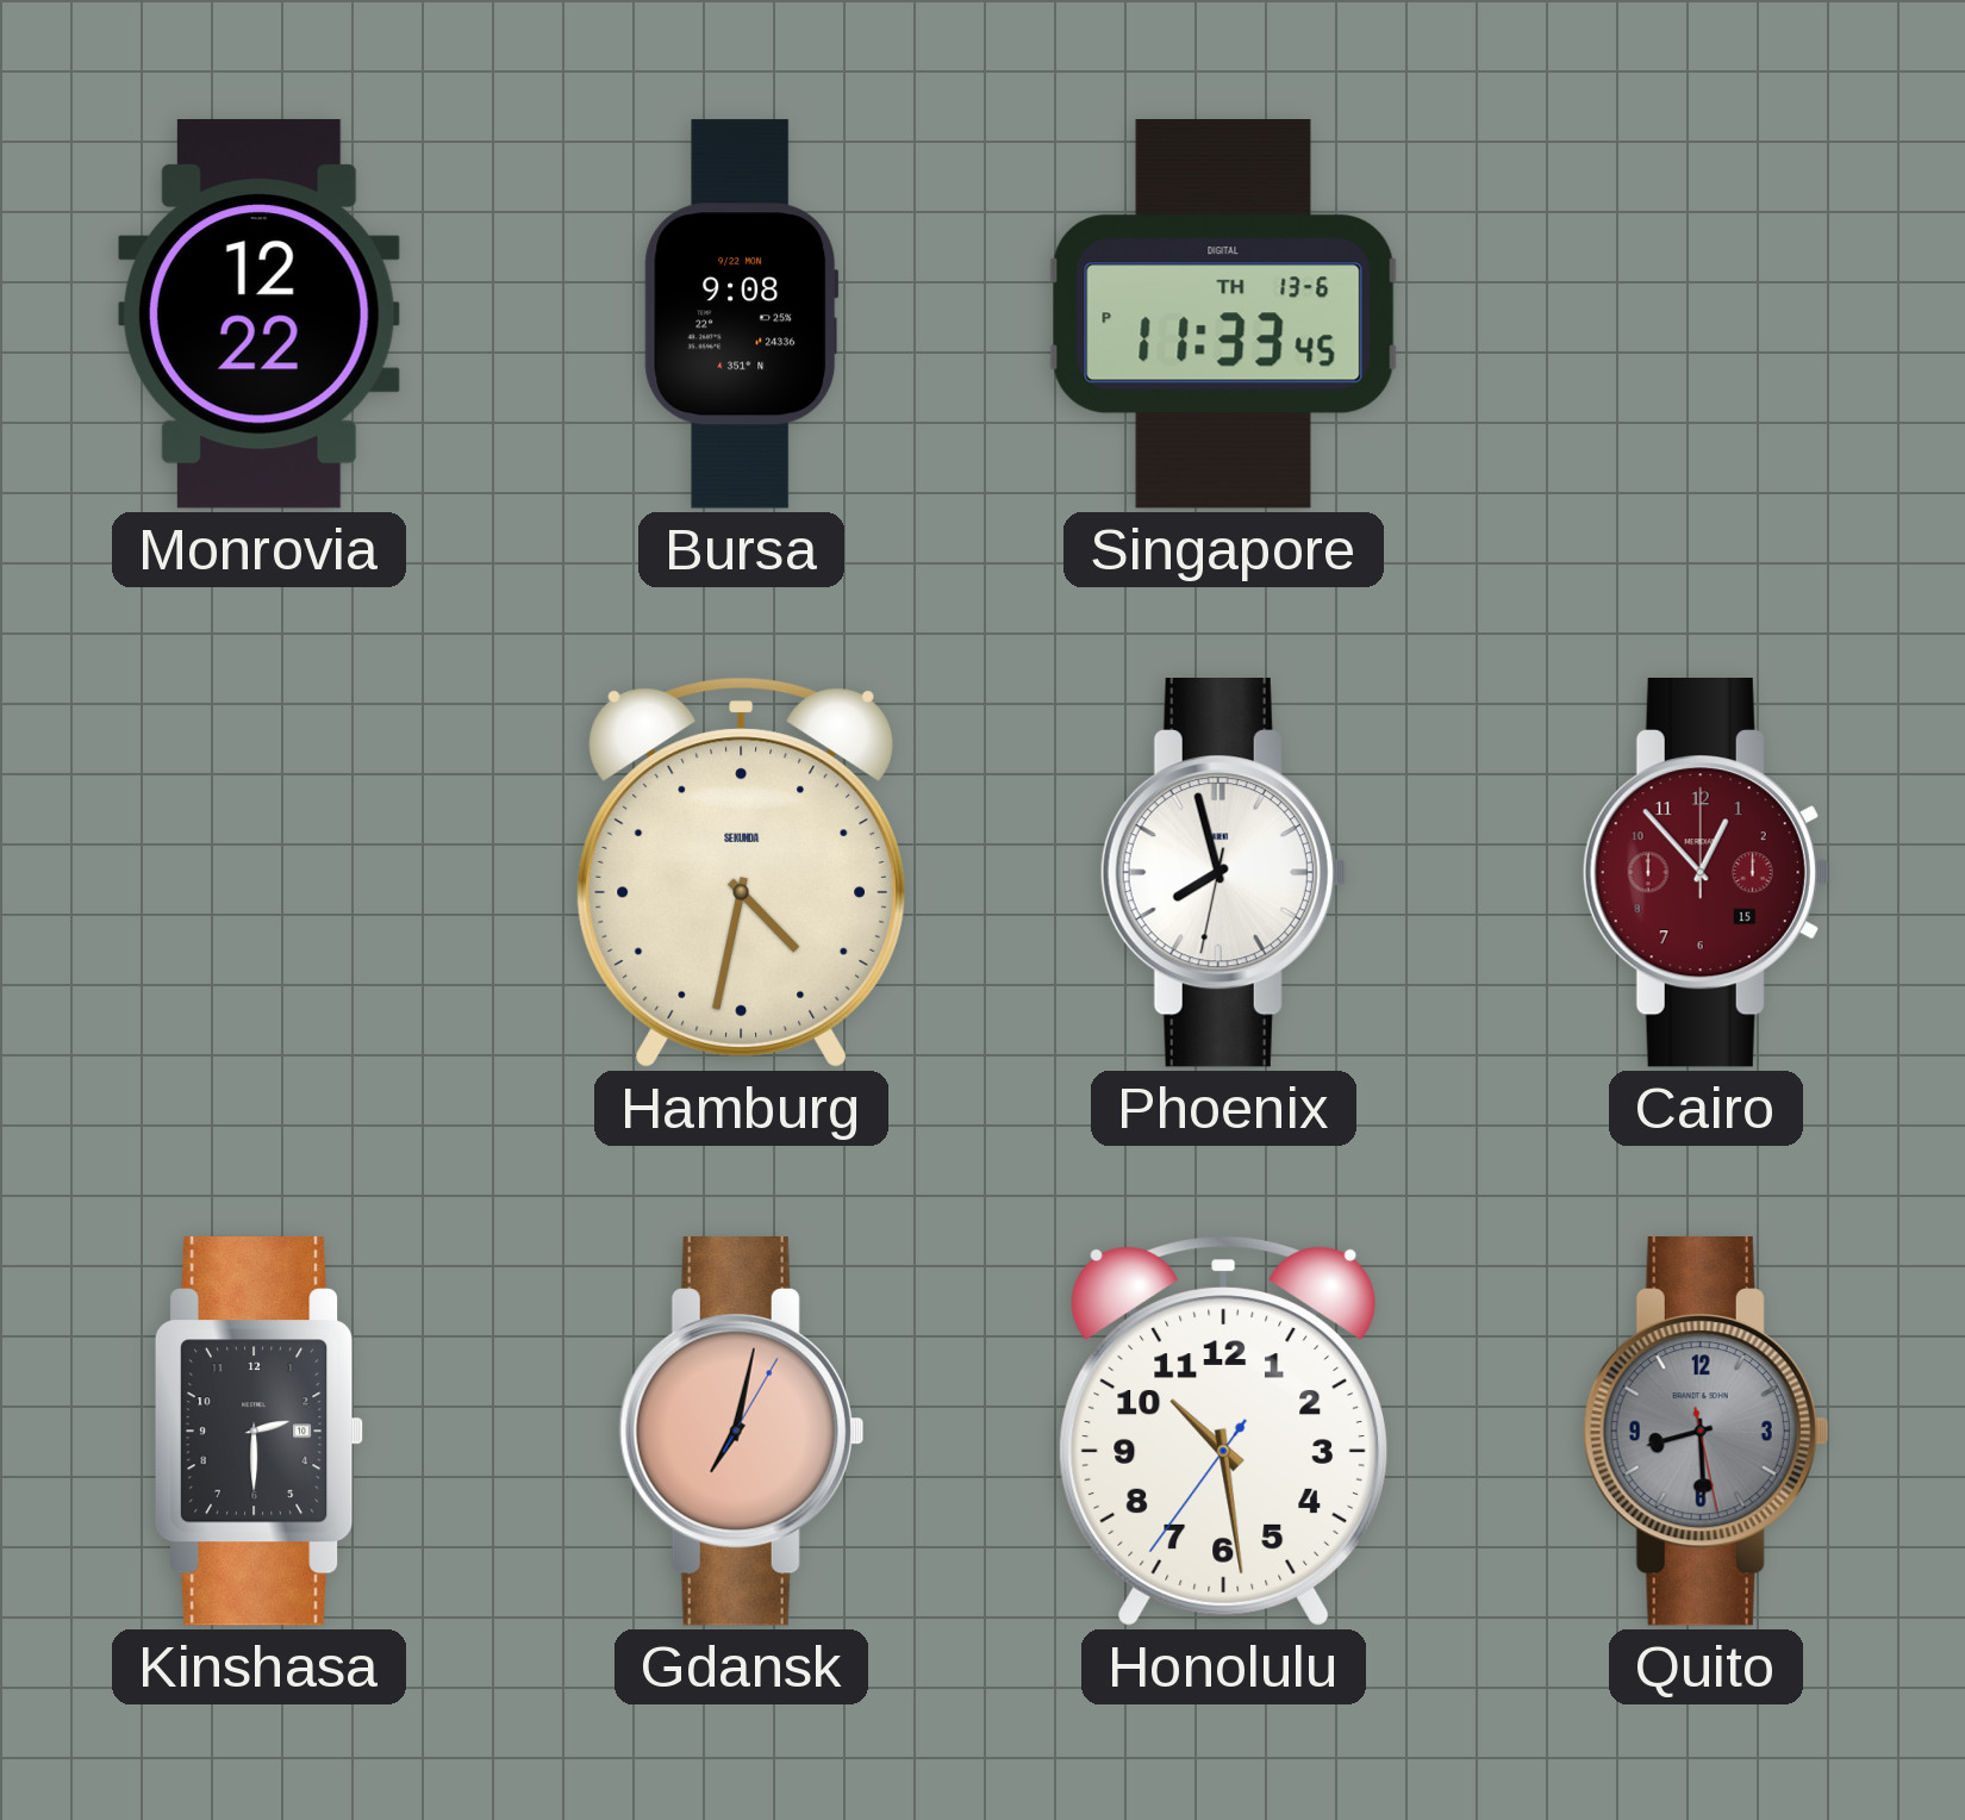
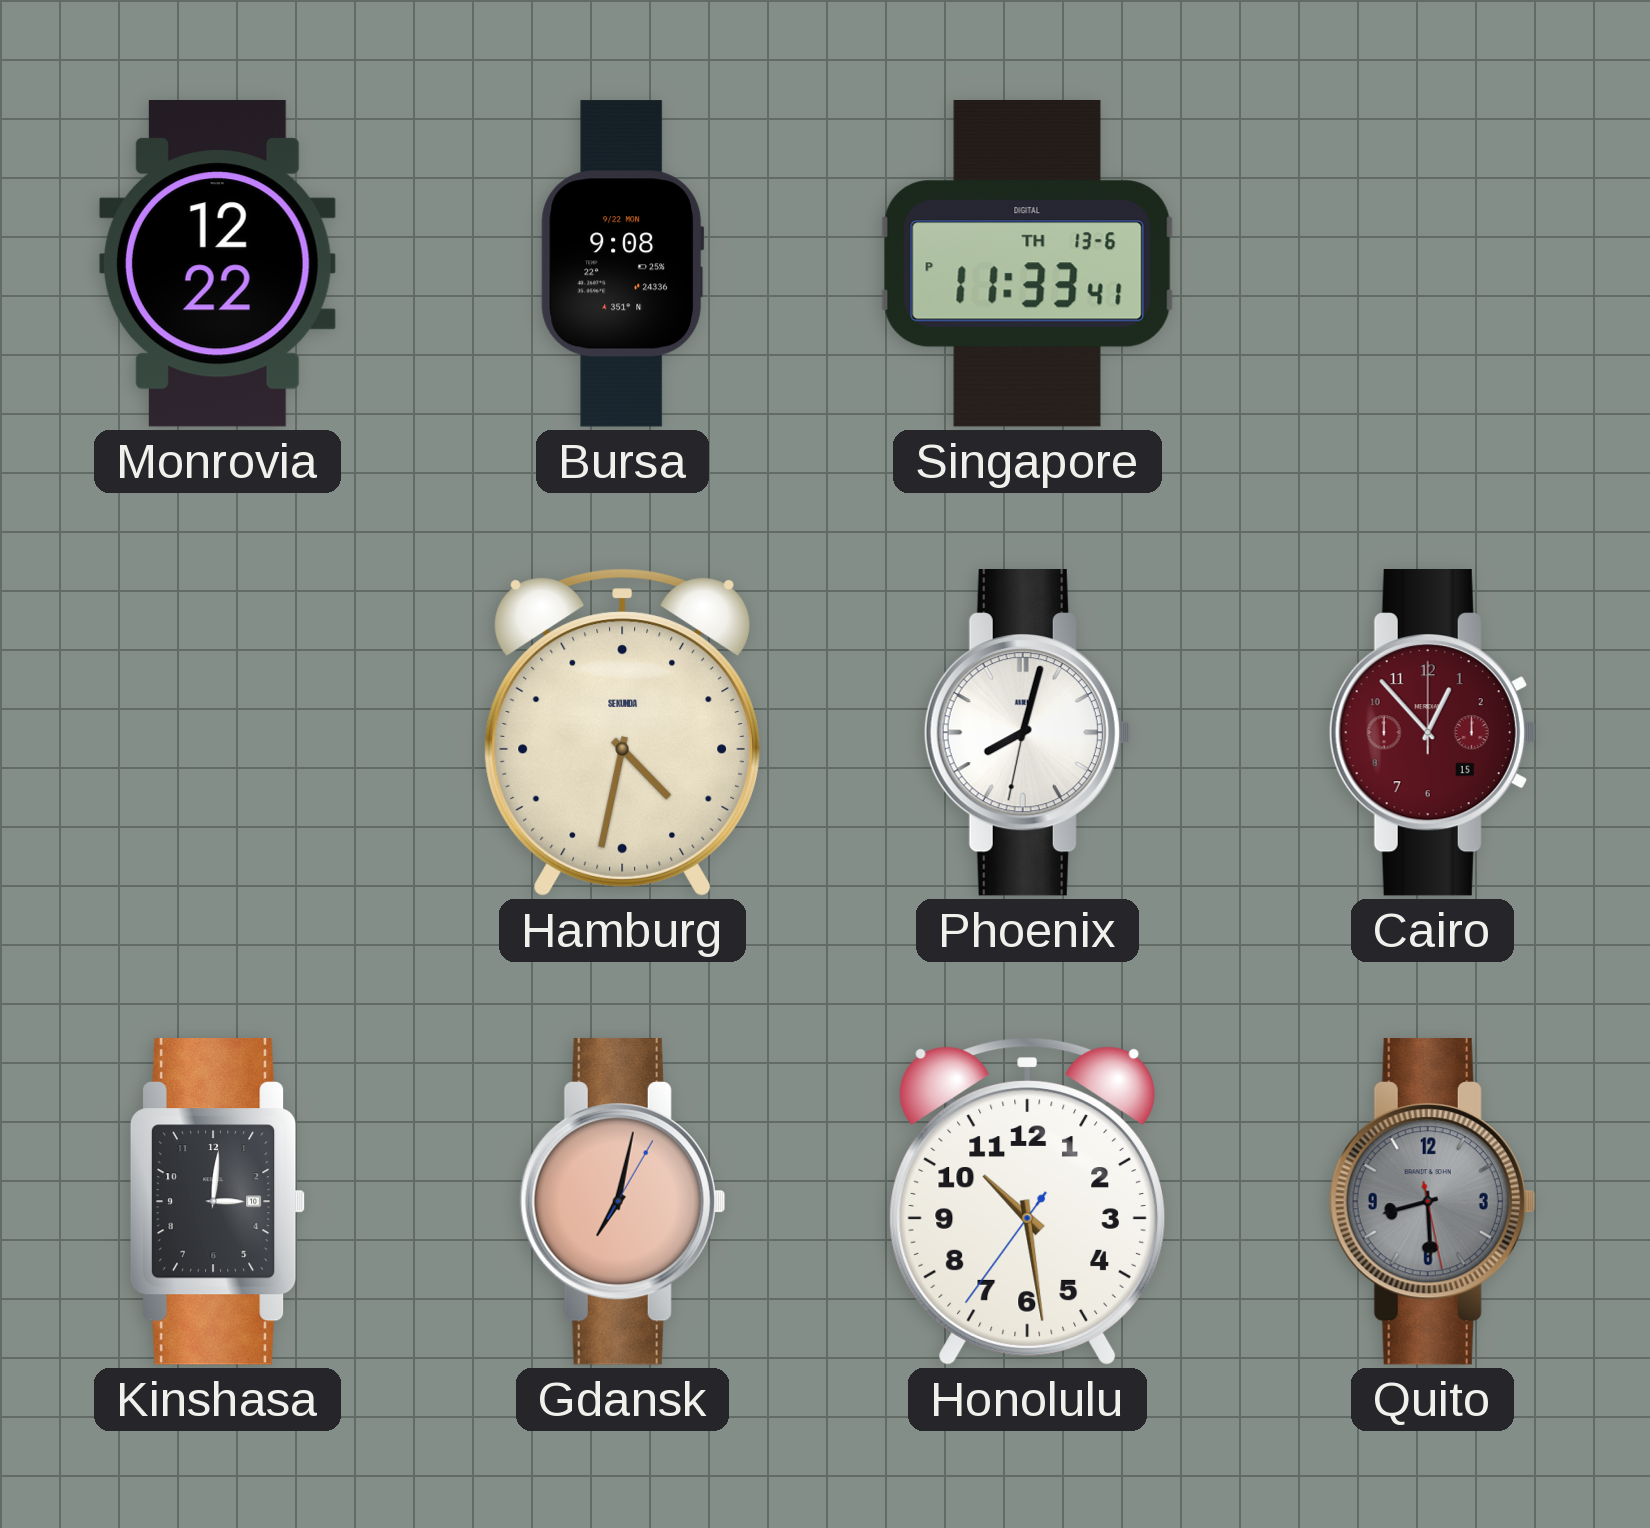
Singapore: 11:33:45 PM -> 11:33:41 PM
Phoenix: 7:57 -> 8:02
Kinshasa: 2:30 -> 3:01
